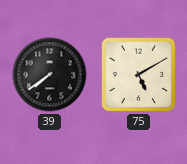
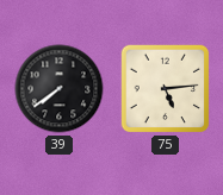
75: 5:10 -> 5:14
